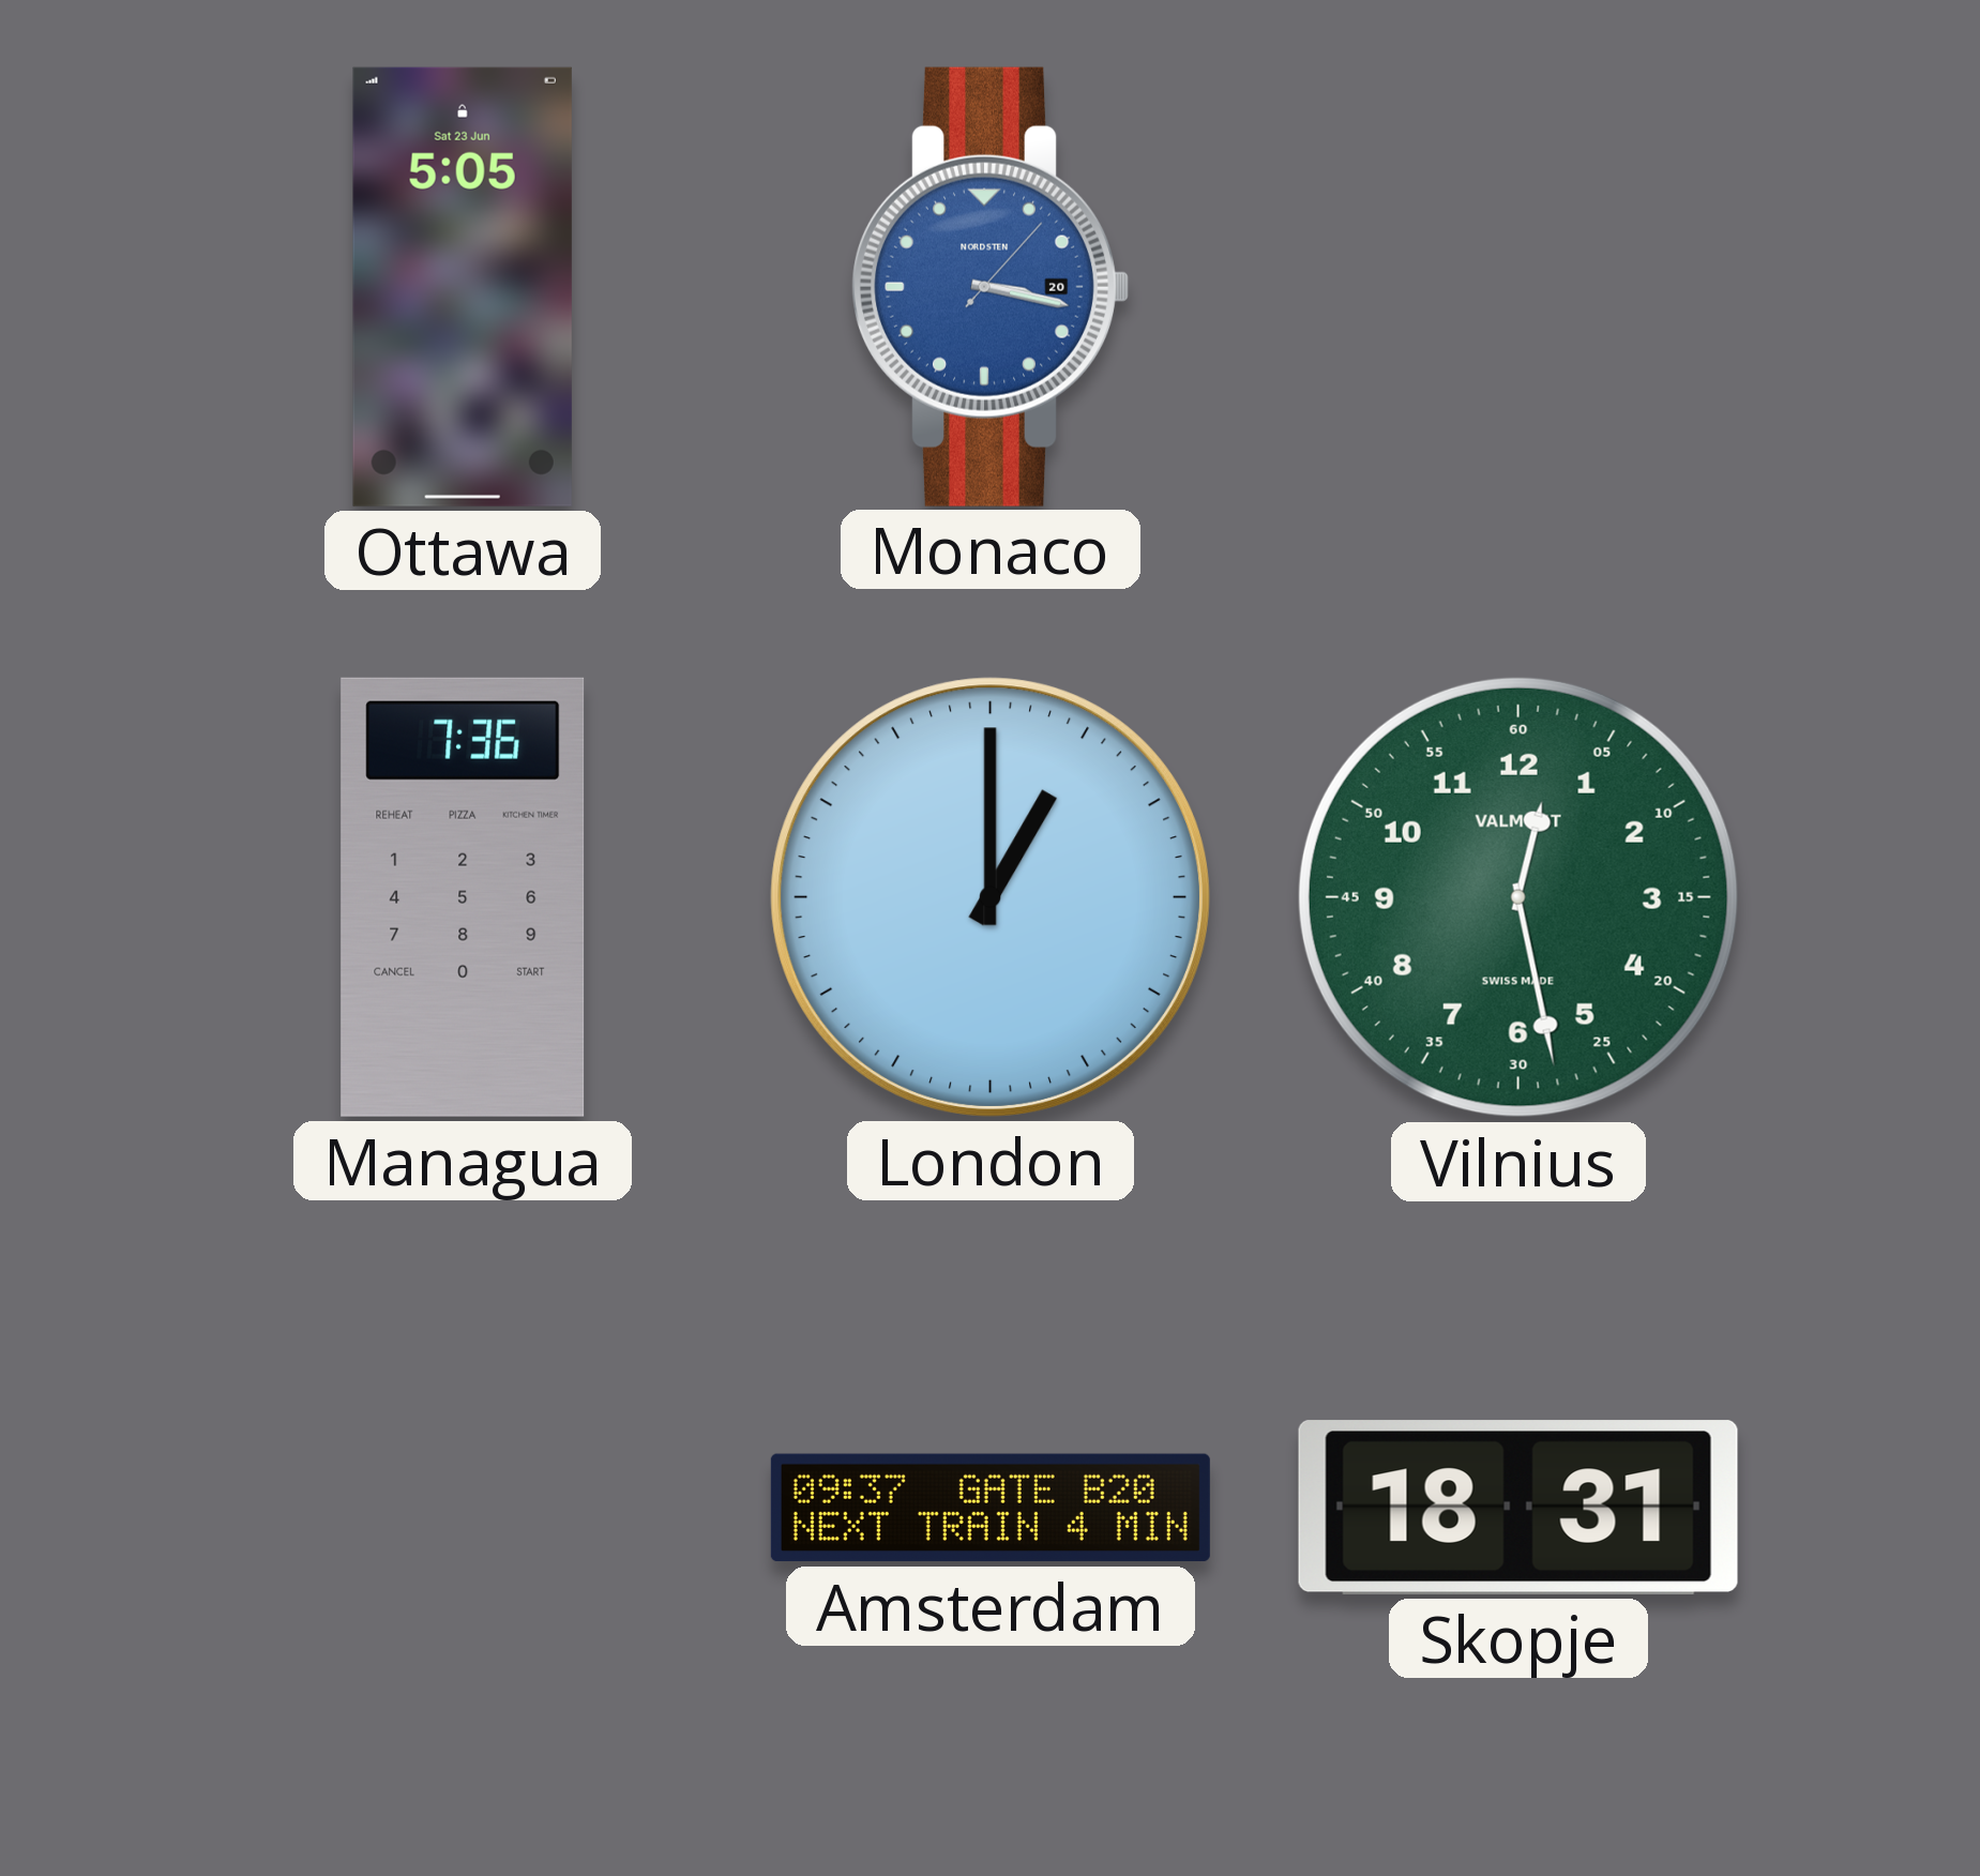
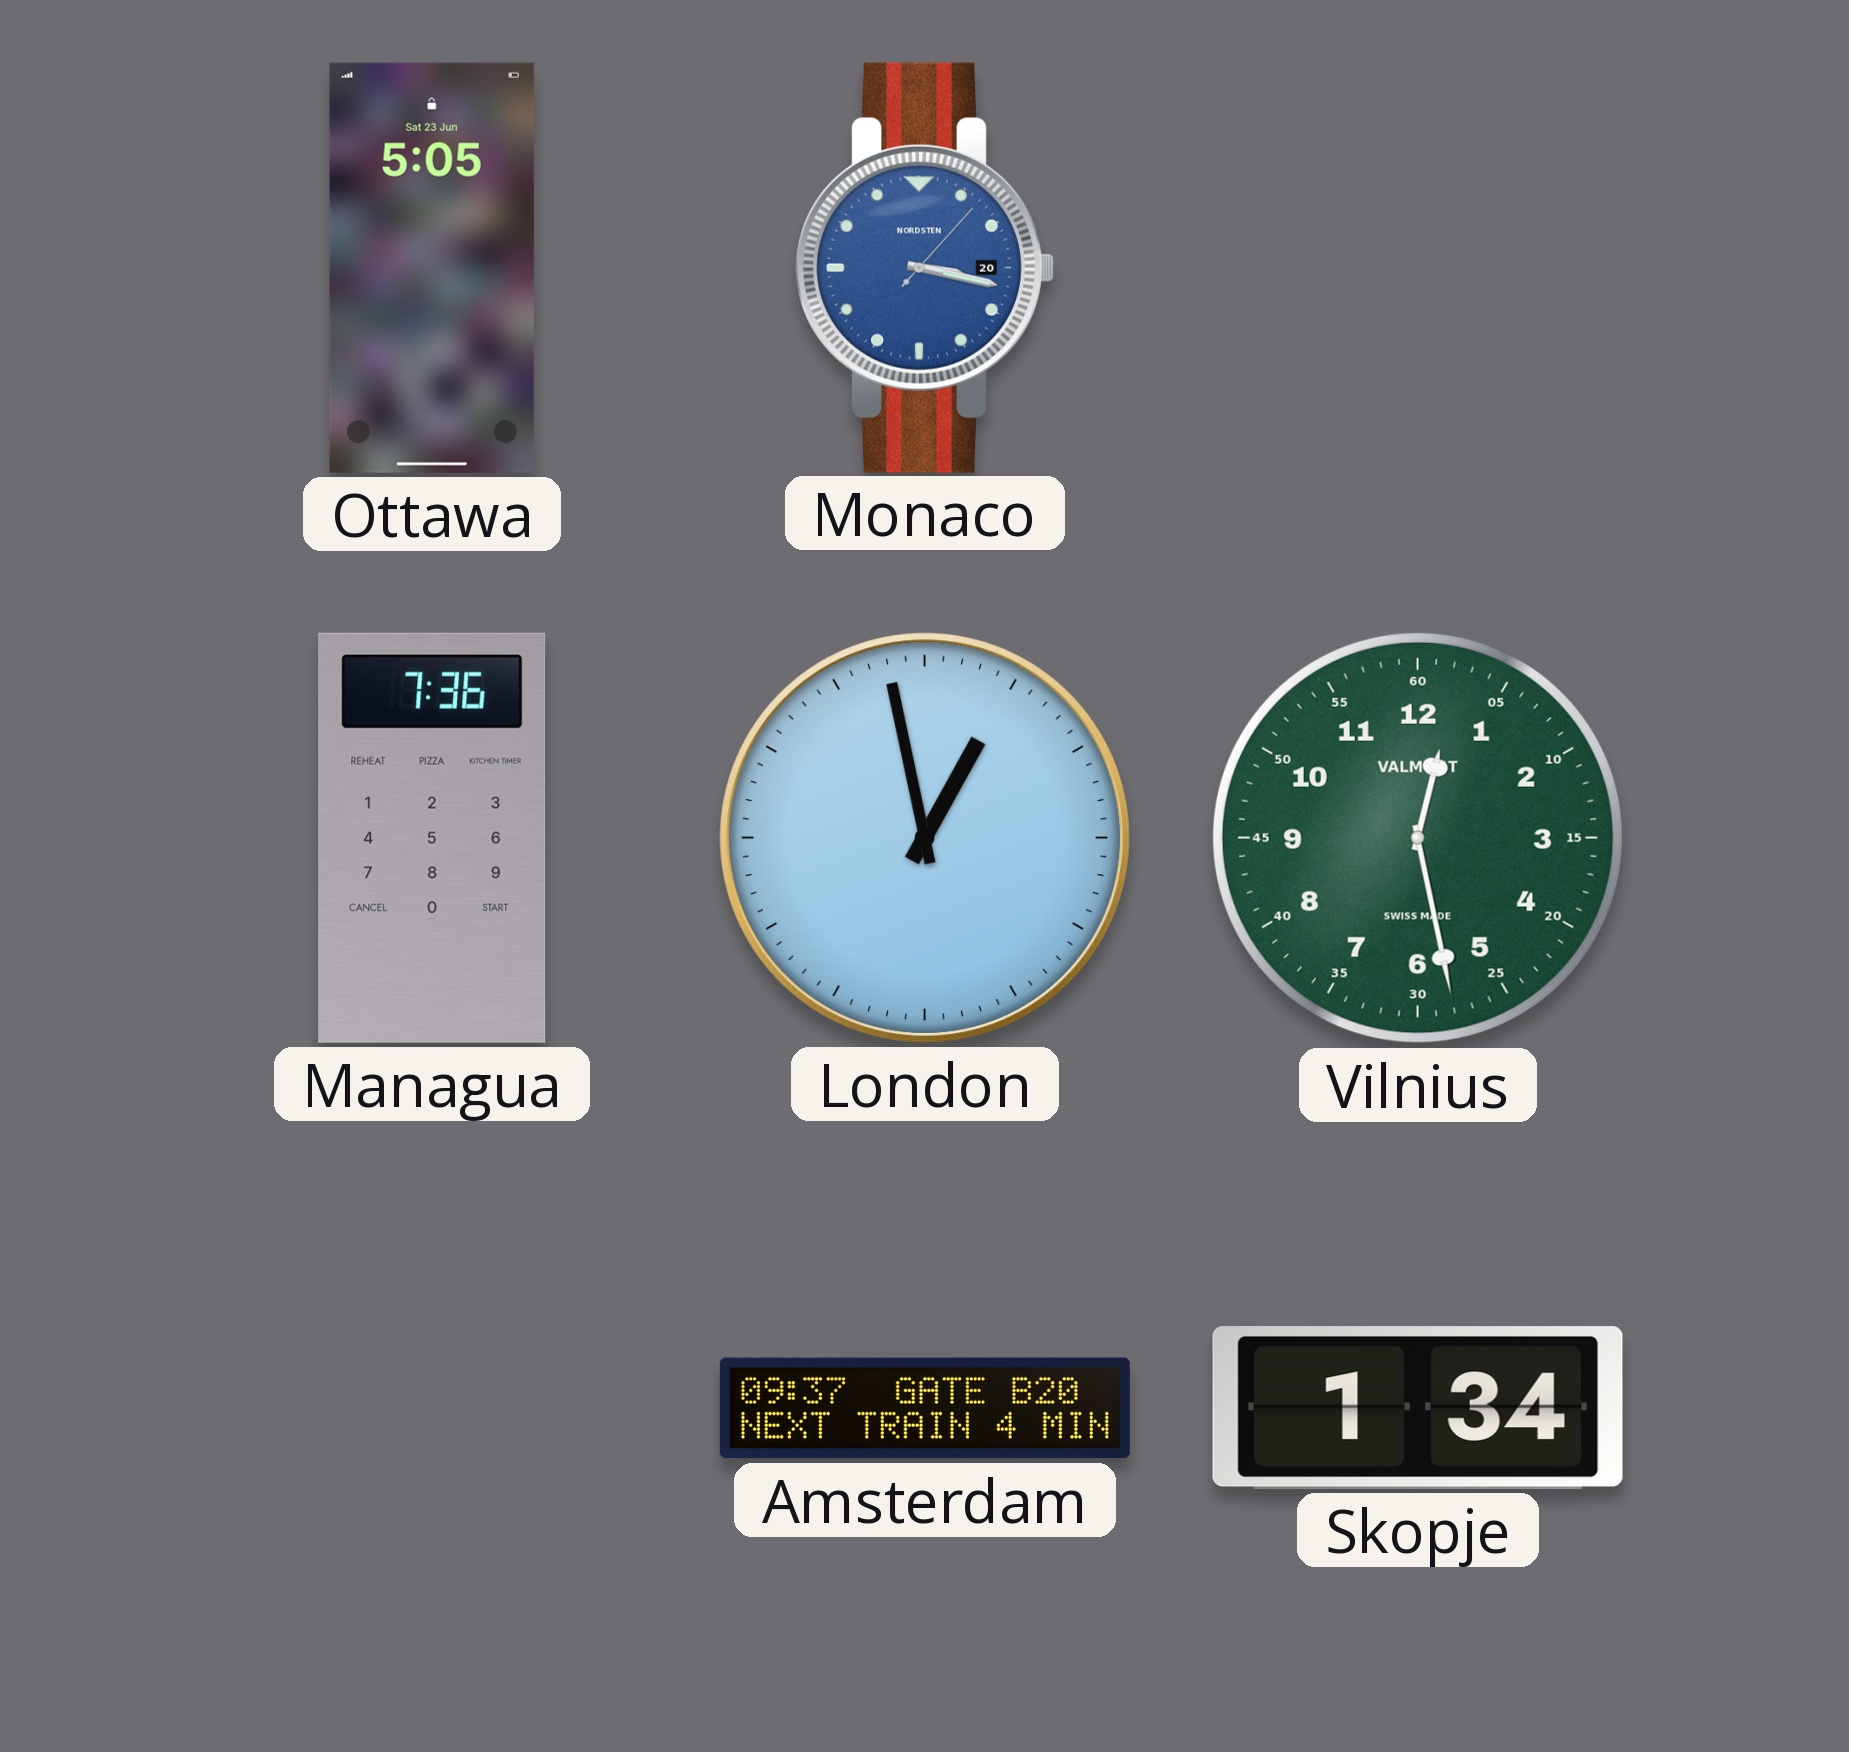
London: 1:00 -> 12:58
Skopje: 18:31 -> 1:34
